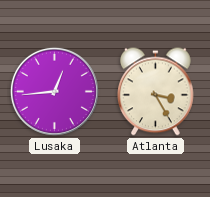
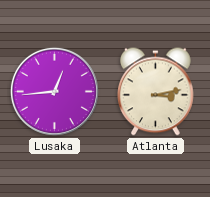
Atlanta: 3:25 -> 3:13
